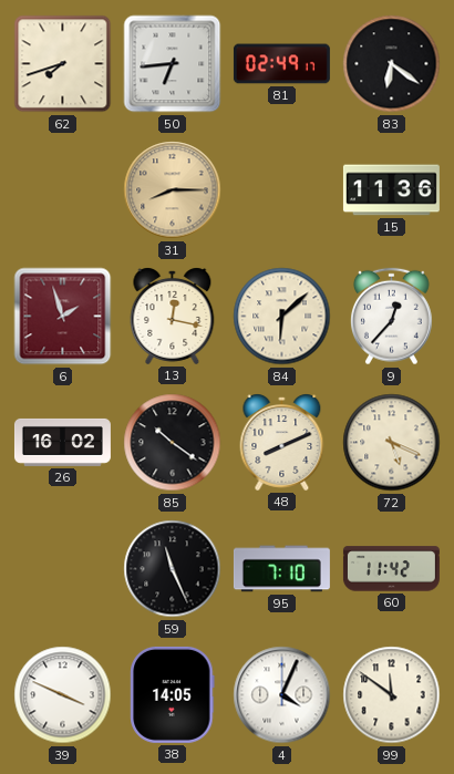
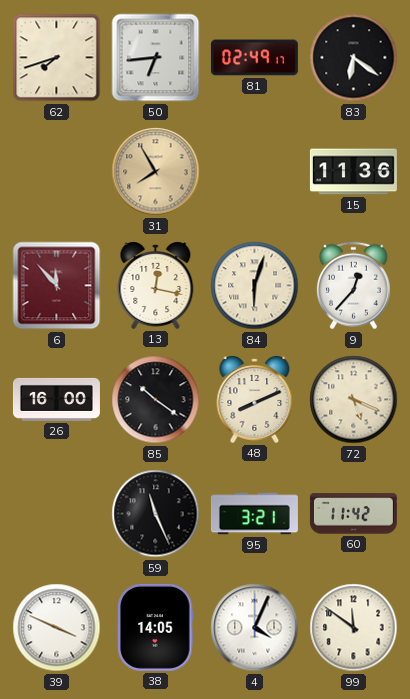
31: 8:15 -> 7:55
6: 1:57 -> 11:53
84: 6:08 -> 6:03
26: 16:02 -> 16:00
95: 7:10 -> 3:21
